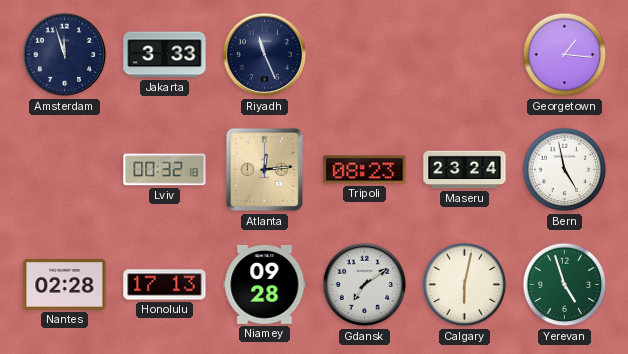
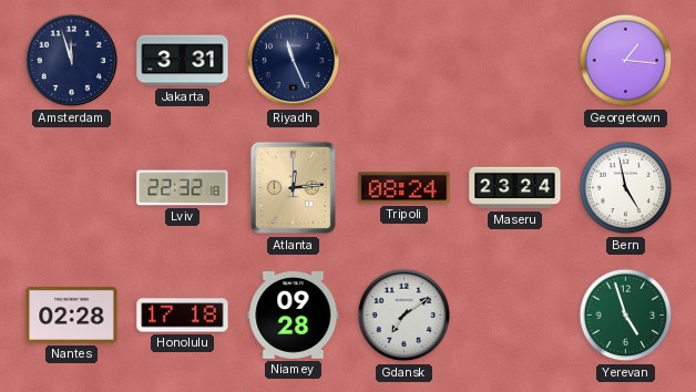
Jakarta: 3:33 -> 3:31
Lviv: 00:32 -> 22:32
Tripoli: 08:23 -> 08:24
Honolulu: 17:13 -> 17:18
Calgary: 6:02 -> none
